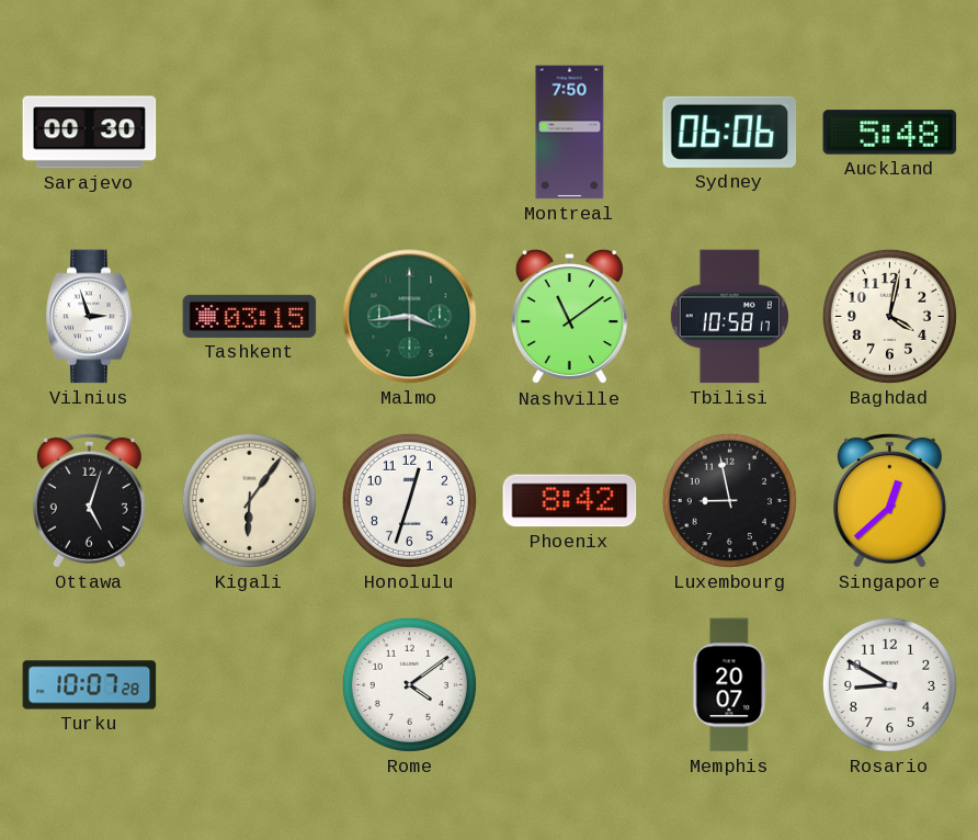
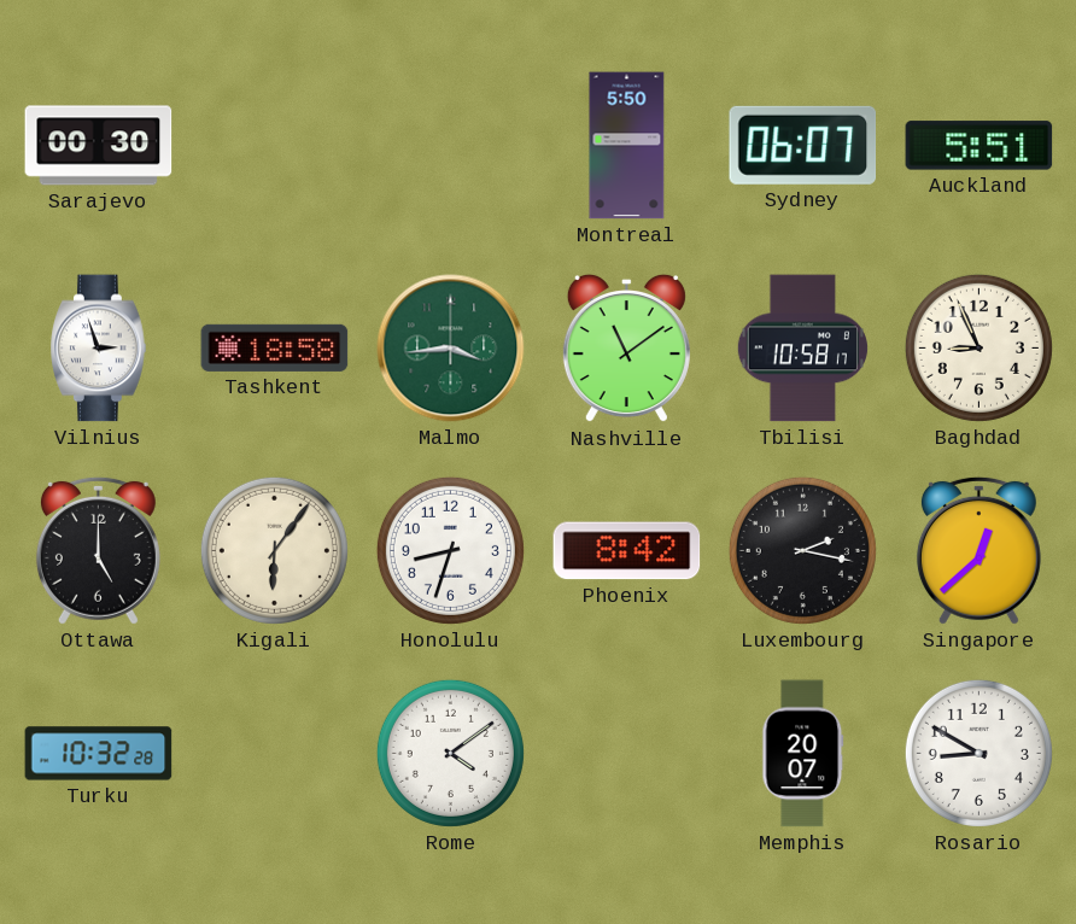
Montreal: 7:50 -> 5:50
Sydney: 06:06 -> 06:07
Auckland: 5:48 -> 5:51
Tashkent: 03:15 -> 18:58
Baghdad: 4:02 -> 8:56
Ottawa: 5:03 -> 5:00
Honolulu: 12:33 -> 8:33
Luxembourg: 8:58 -> 2:17
Turku: 10:07 -> 10:32
